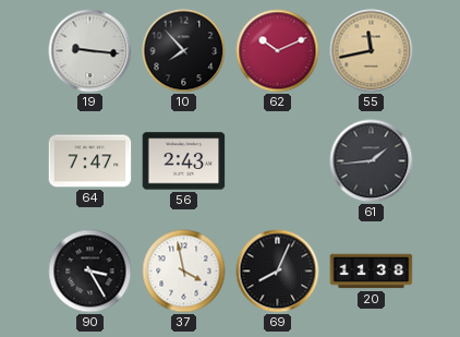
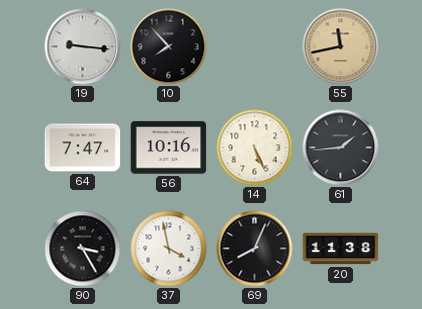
62: 10:11 -> none
56: 2:43 -> 10:16
14: none -> 5:26
